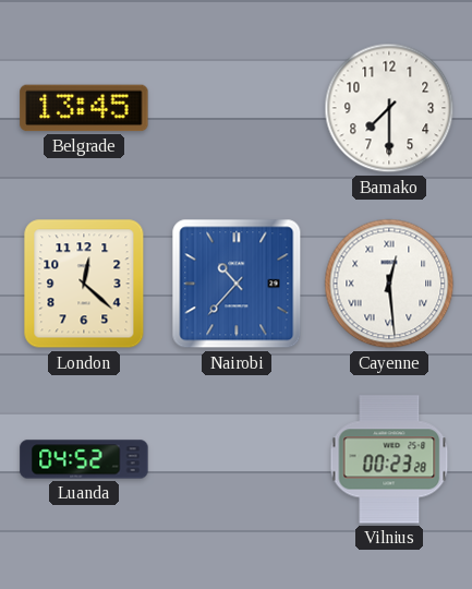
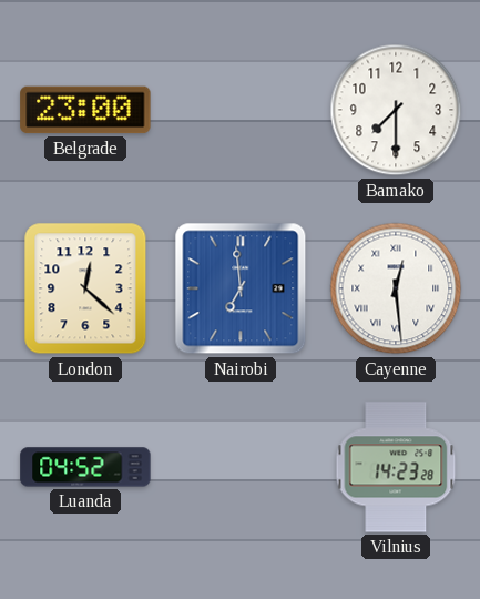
Belgrade: 13:45 -> 23:00
Nairobi: 10:37 -> 6:59
Vilnius: 00:23 -> 14:23
